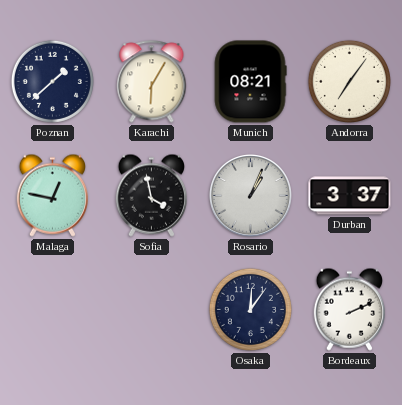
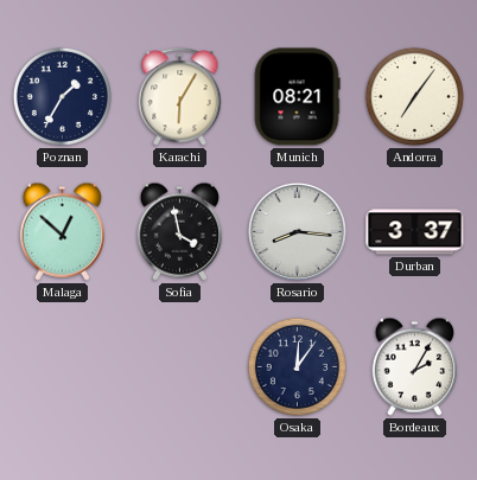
Poznan: 1:38 -> 1:35
Malaga: 12:47 -> 12:52
Rosario: 1:04 -> 8:16
Bordeaux: 2:11 -> 2:05
